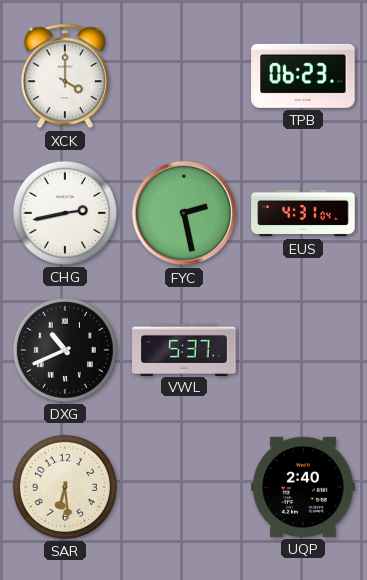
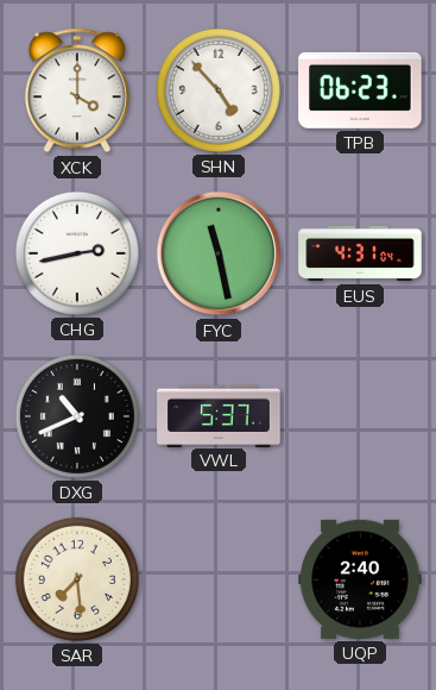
SHN: none -> 4:53
FYC: 2:28 -> 11:28
SAR: 6:29 -> 7:29
